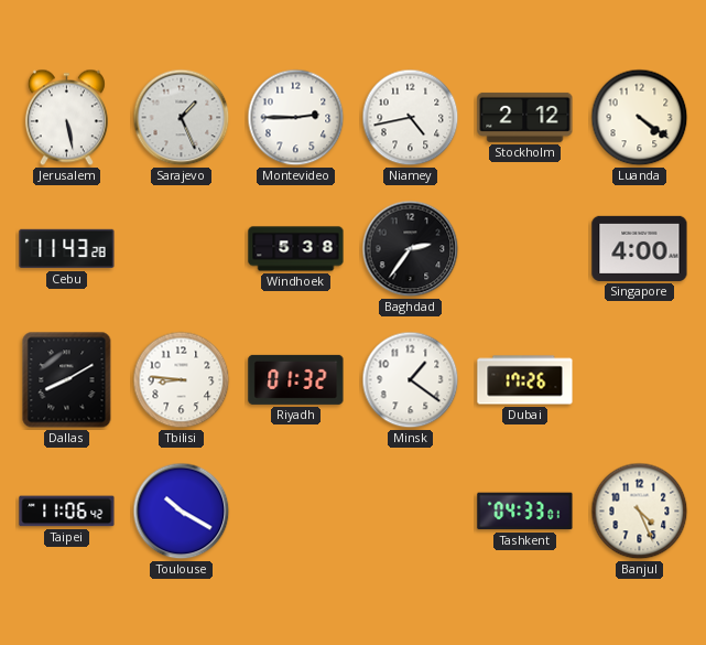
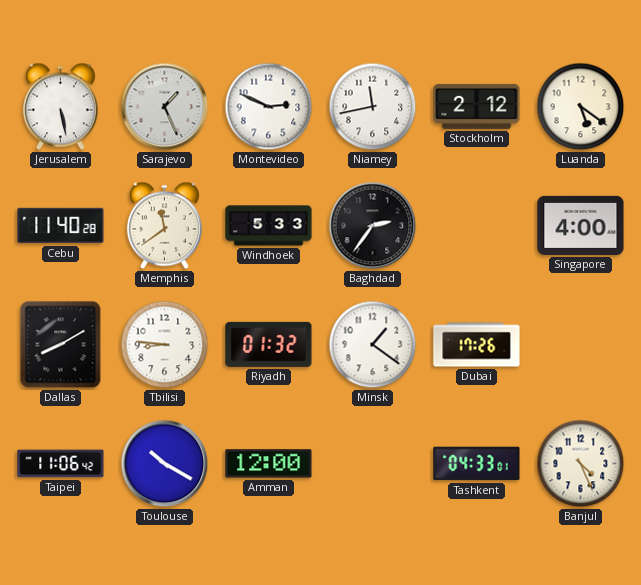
Montevideo: 2:45 -> 2:49
Niamey: 4:43 -> 11:43
Luanda: 4:21 -> 5:21
Cebu: 11:43 -> 11:40
Memphis: none -> 11:39
Windhoek: 5:38 -> 5:33
Amman: none -> 12:00
